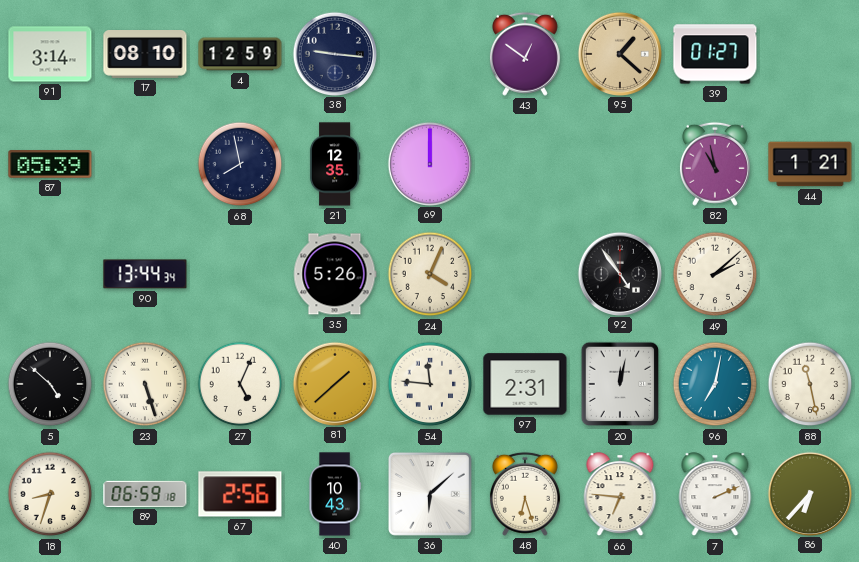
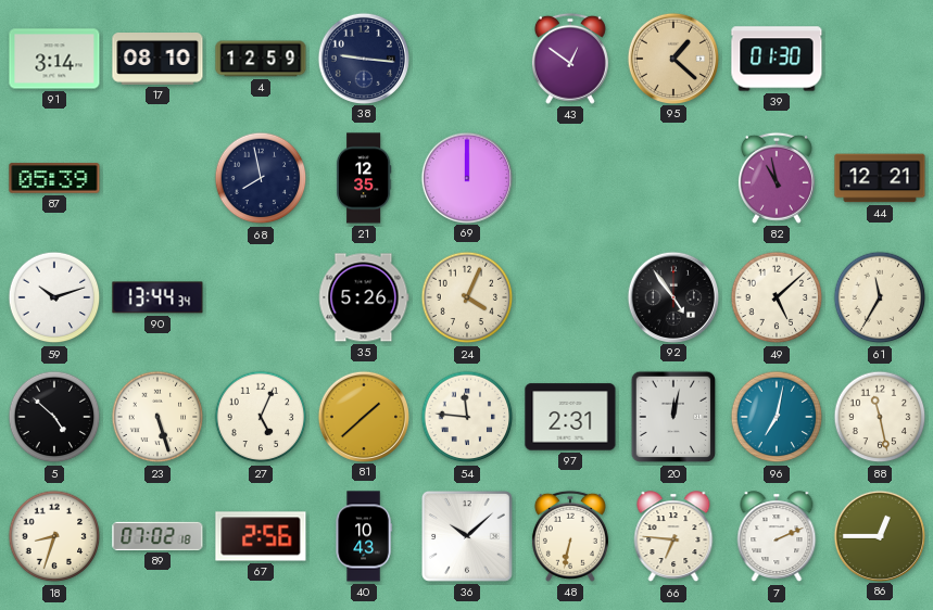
39: 01:27 -> 01:30
44: 1:21 -> 12:21
59: none -> 10:12
49: 2:08 -> 5:08
61: none -> 11:35
89: 06:59 -> 07:02
36: 6:08 -> 10:08
48: 6:27 -> 6:32
86: 6:37 -> 12:45
